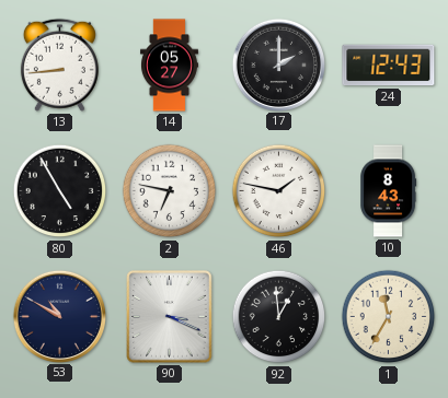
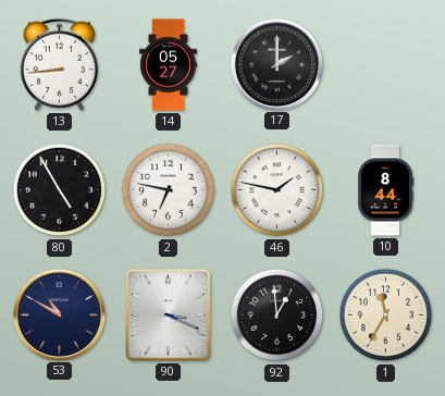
24: 12:43 -> none
10: 8:43 -> 8:44
